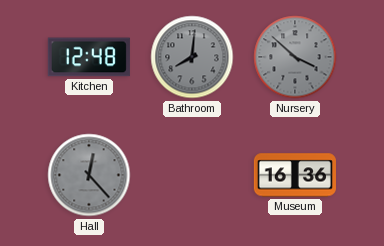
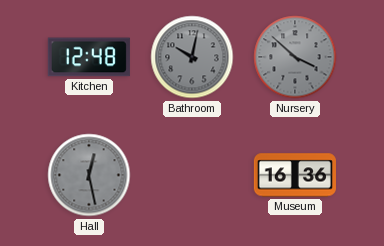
Bathroom: 8:01 -> 10:02
Hall: 12:23 -> 12:28
